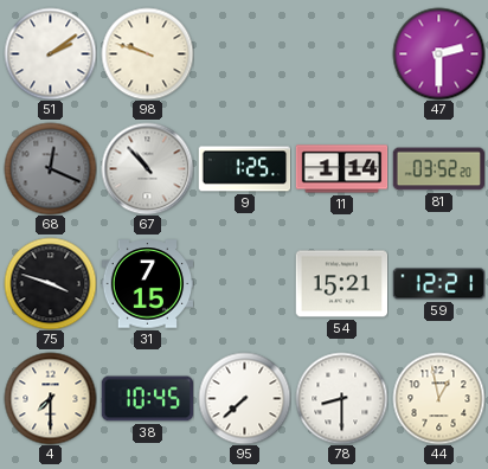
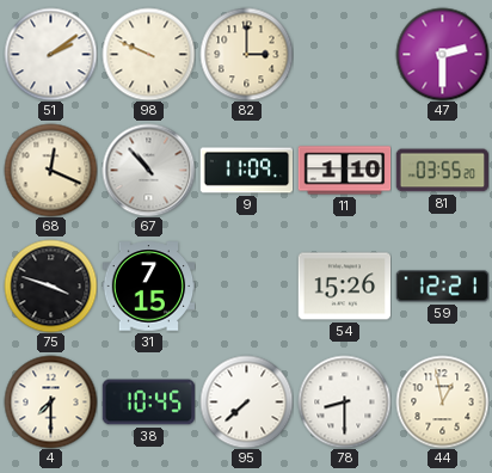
98: 9:48 -> 9:49
82: none -> 3:00
68 dial: grey -> cream
9: 1:25 -> 11:09
11: 1:14 -> 1:10
81: 03:52 -> 03:55
54: 15:21 -> 15:26
